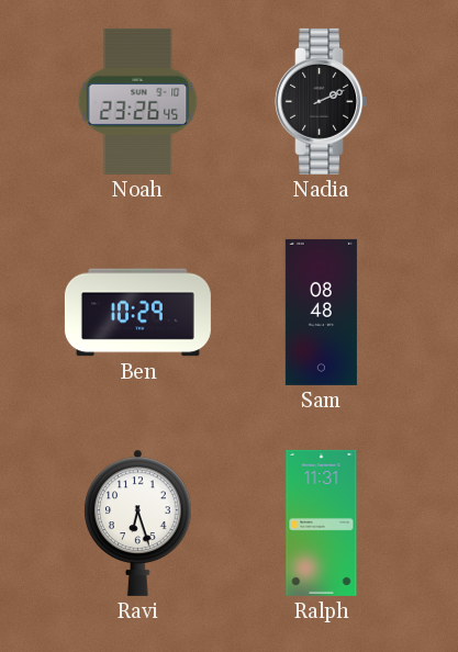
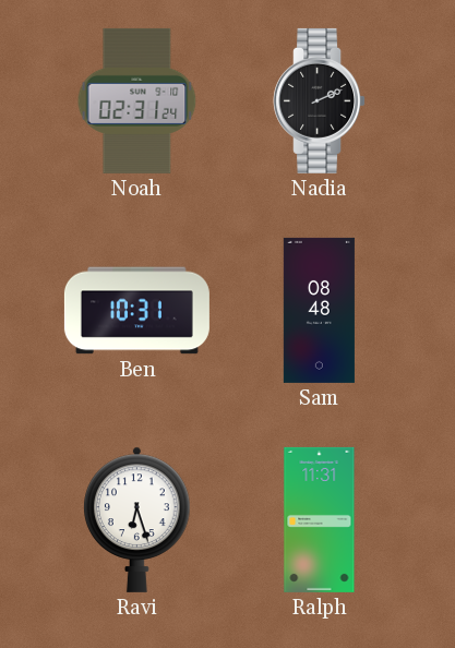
Noah: 23:26 -> 02:31
Ben: 10:29 -> 10:31
